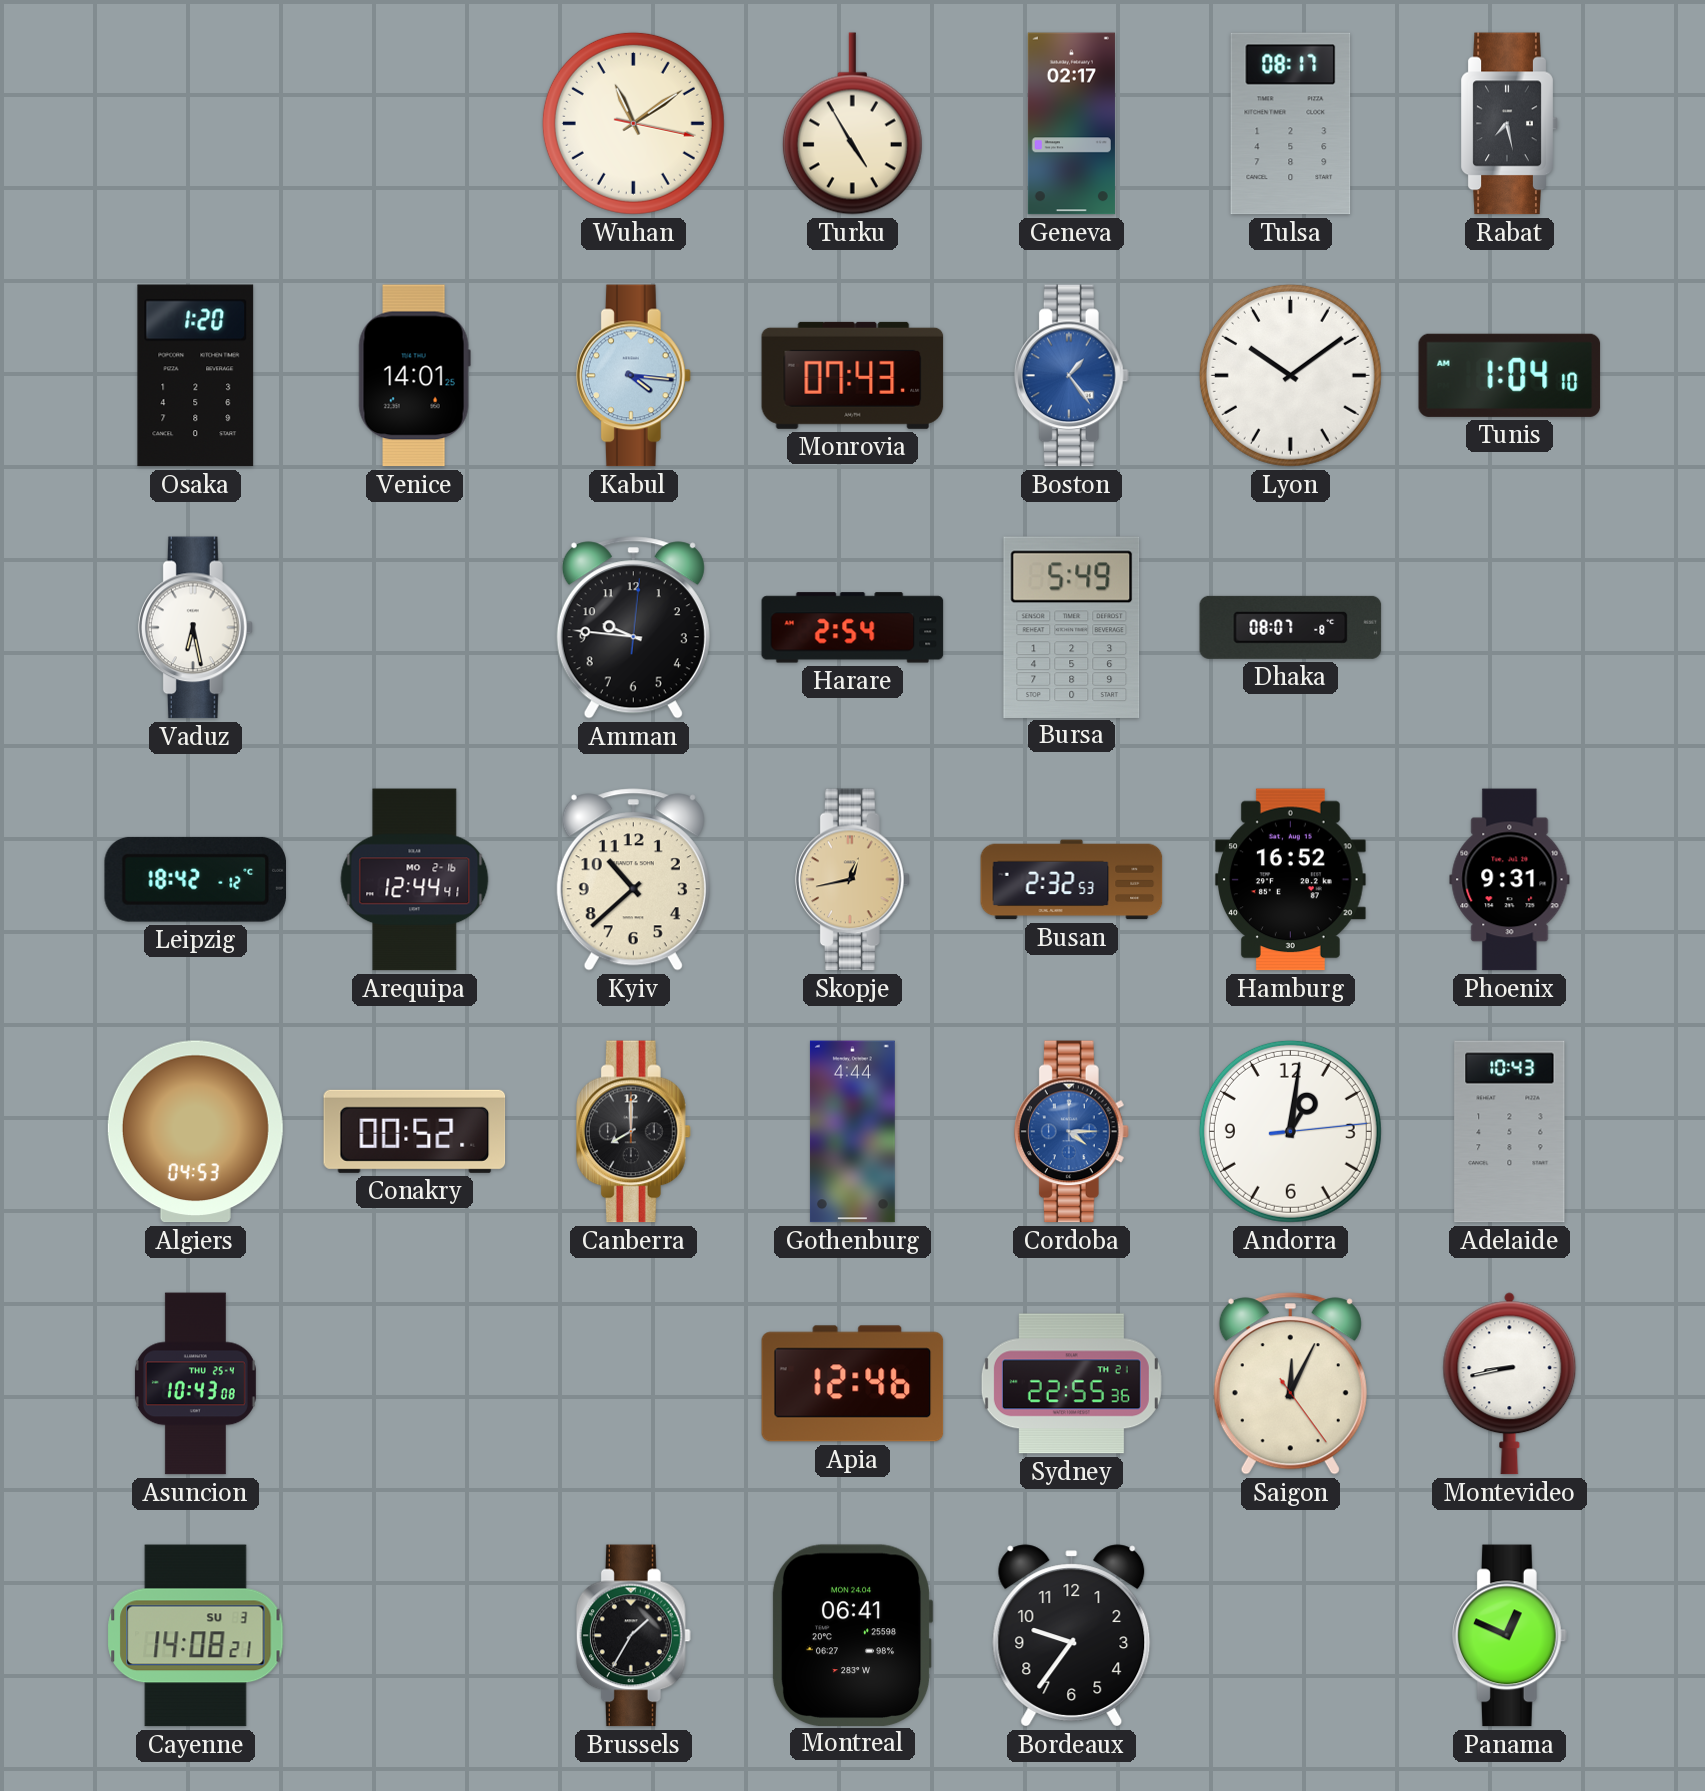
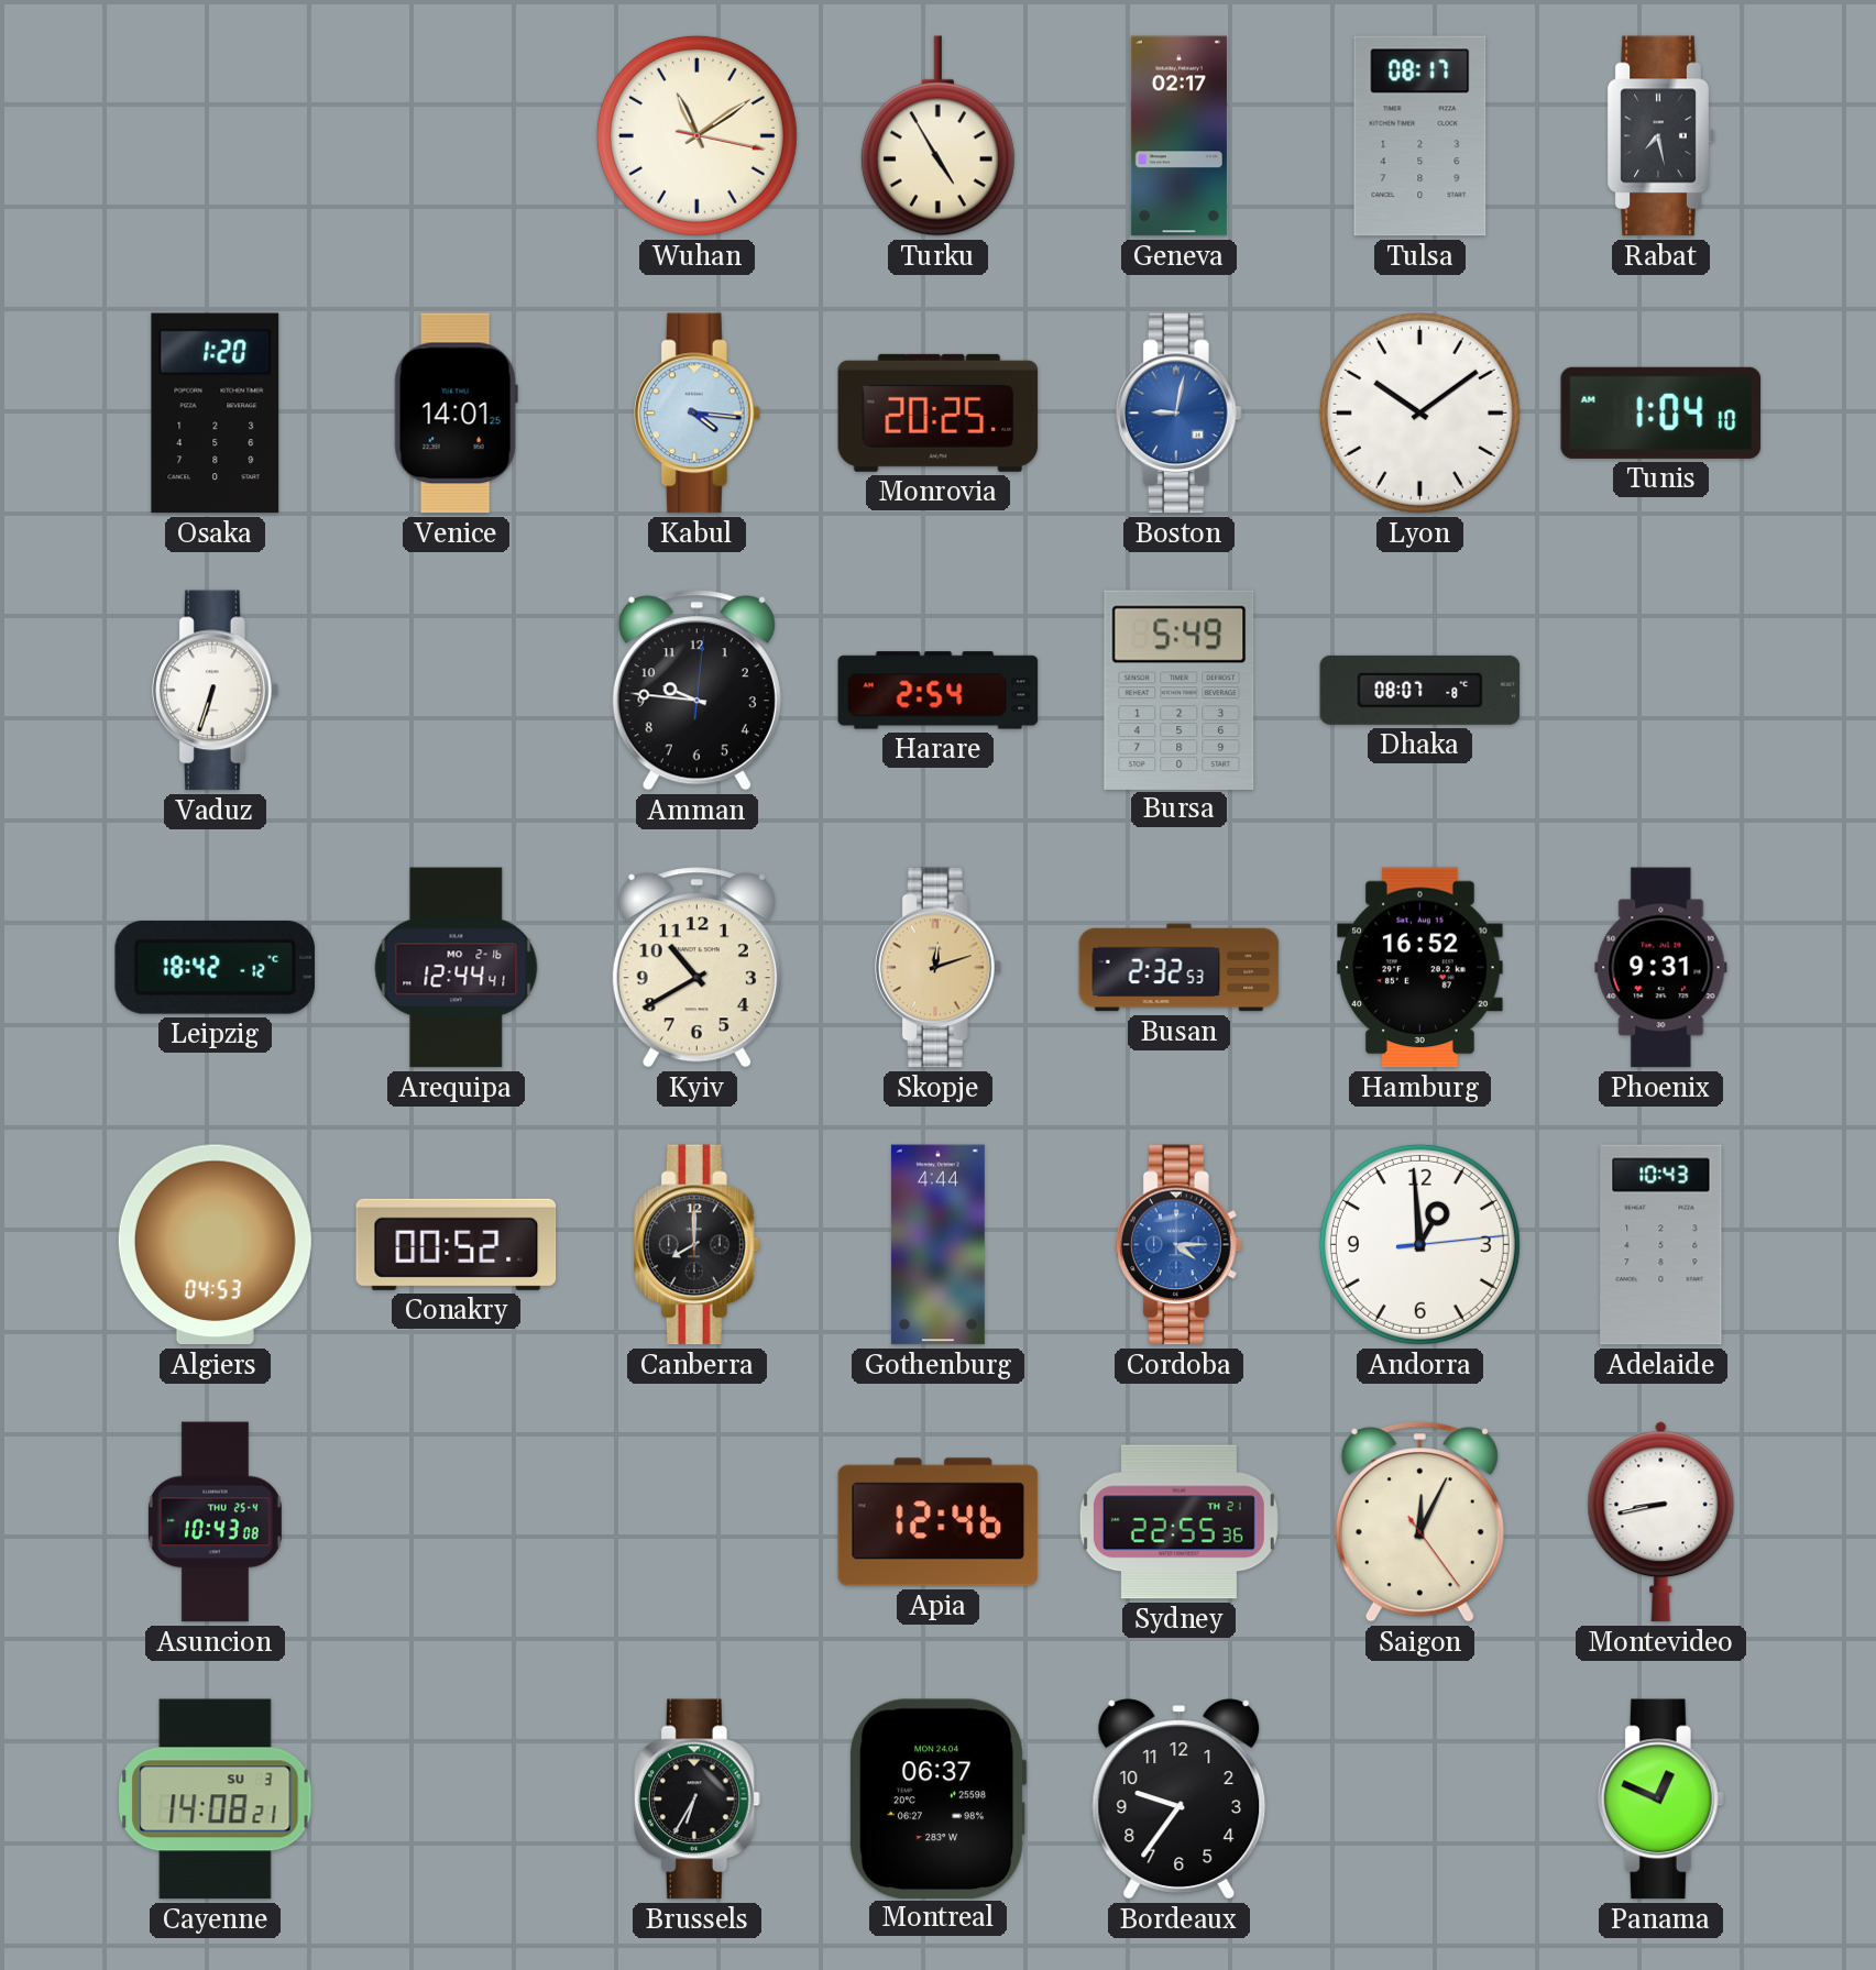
Monrovia: 07:43 -> 20:25
Boston: 1:24 -> 9:02
Vaduz: 6:28 -> 6:33
Kyiv: 10:38 -> 10:40
Skopje: 12:43 -> 12:12
Andorra: 1:01 -> 12:59
Brussels: 1:35 -> 6:35
Montreal: 06:41 -> 06:37
